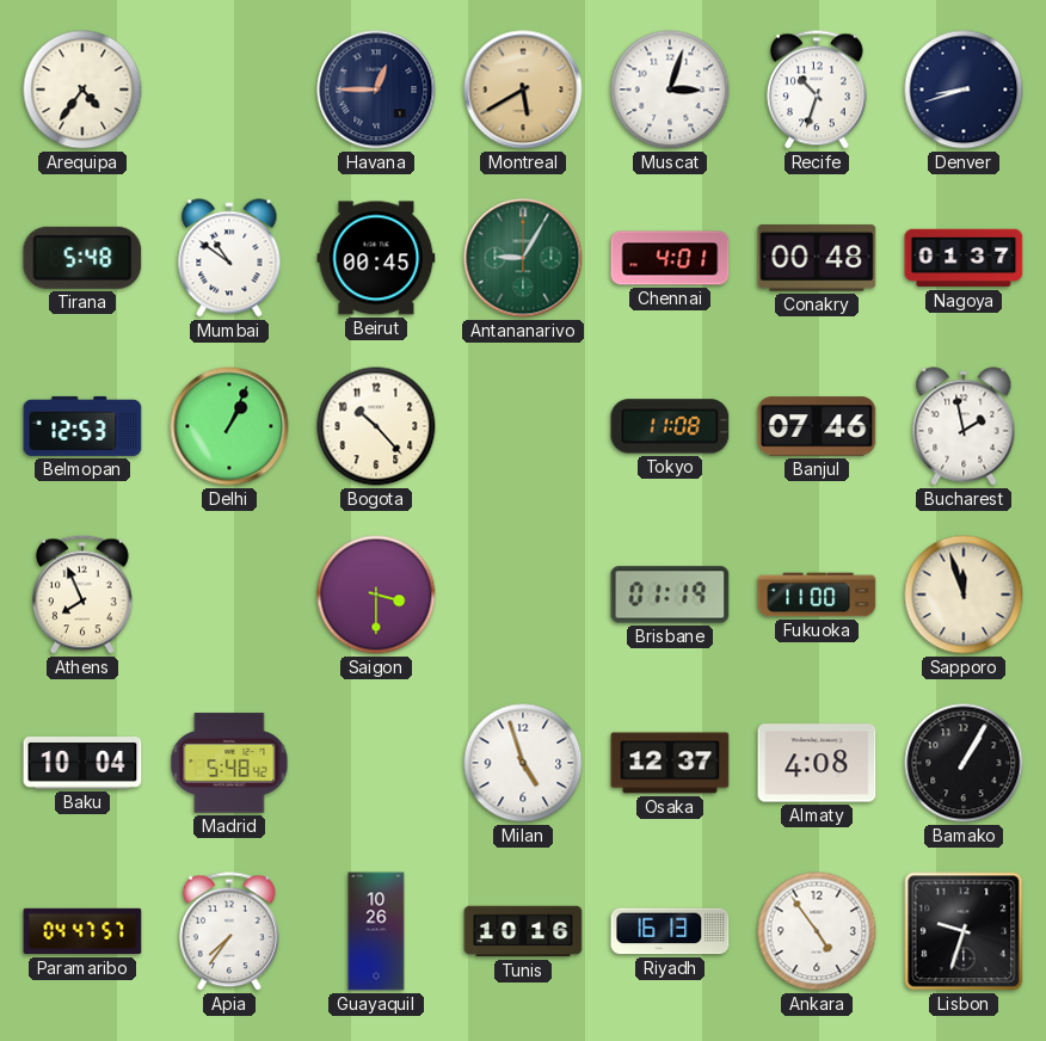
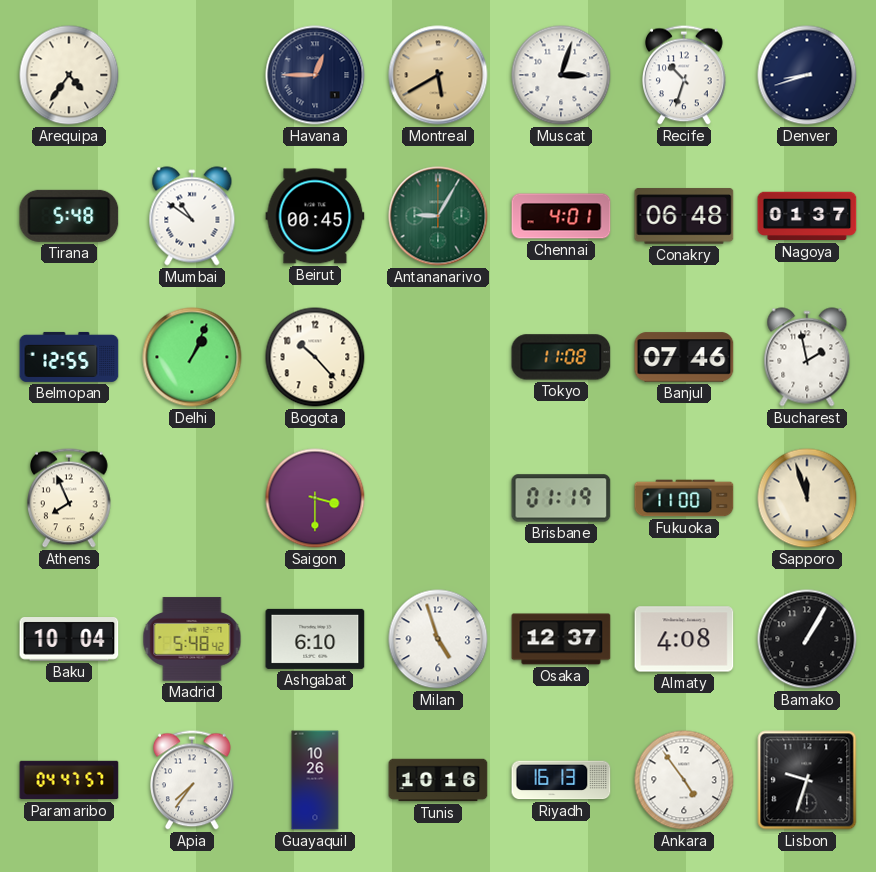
Conakry: 00:48 -> 06:48
Belmopan: 12:53 -> 12:55
Ashgabat: none -> 6:10
